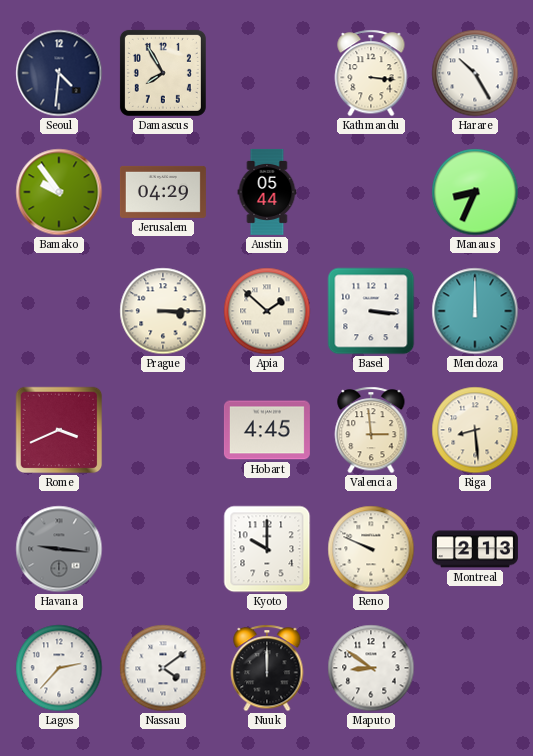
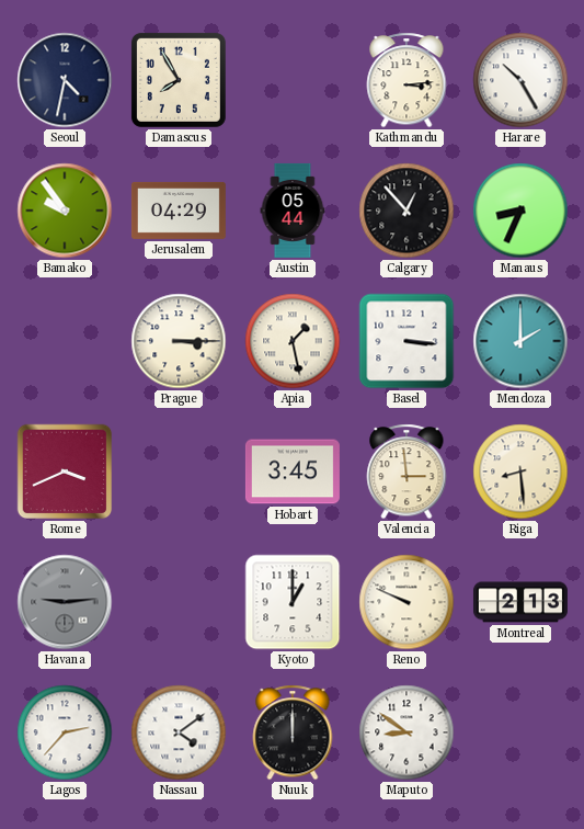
Seoul: 4:31 -> 4:32
Kathmandu: 3:16 -> 3:14
Calgary: none -> 12:53
Apia: 1:52 -> 1:28
Mendoza: 12:00 -> 2:00
Hobart: 4:45 -> 3:45
Havana: 9:16 -> 9:14
Kyoto: 10:00 -> 1:00
